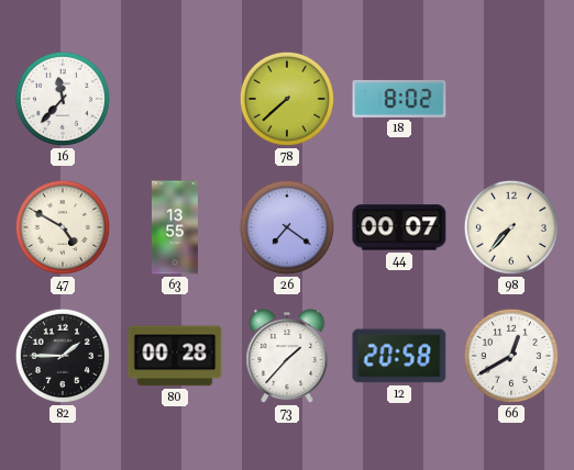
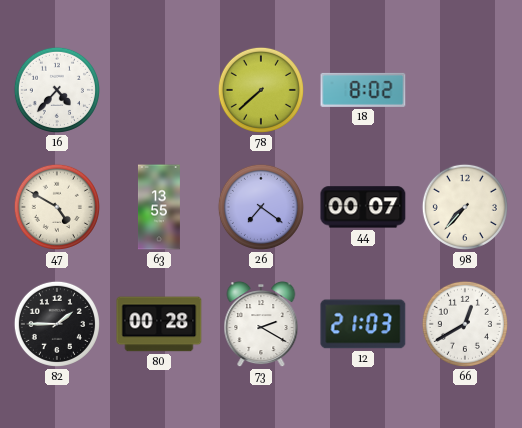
16: 11:37 -> 4:37
73: 1:37 -> 2:20
12: 20:58 -> 21:03
